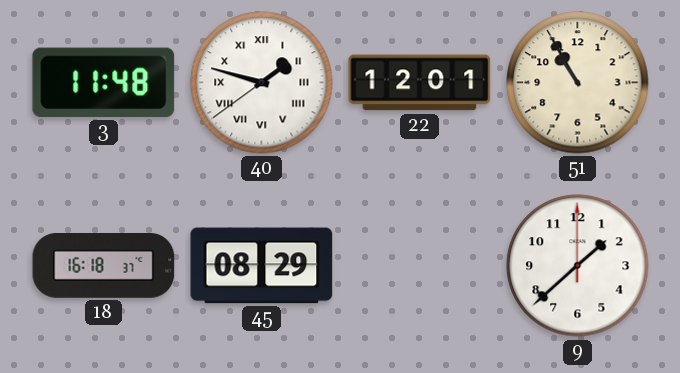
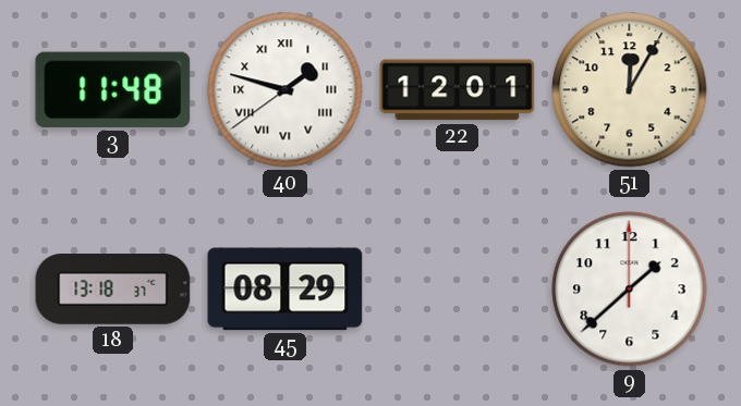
51: 10:55 -> 12:05
18: 16:18 -> 13:18
